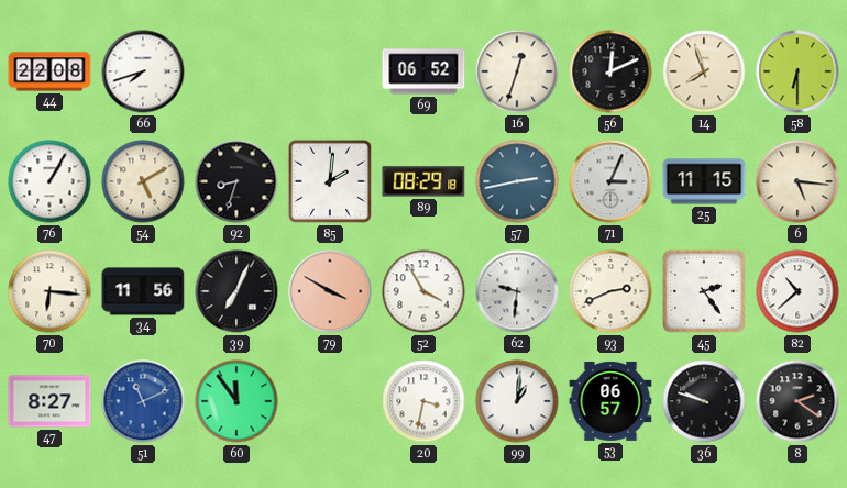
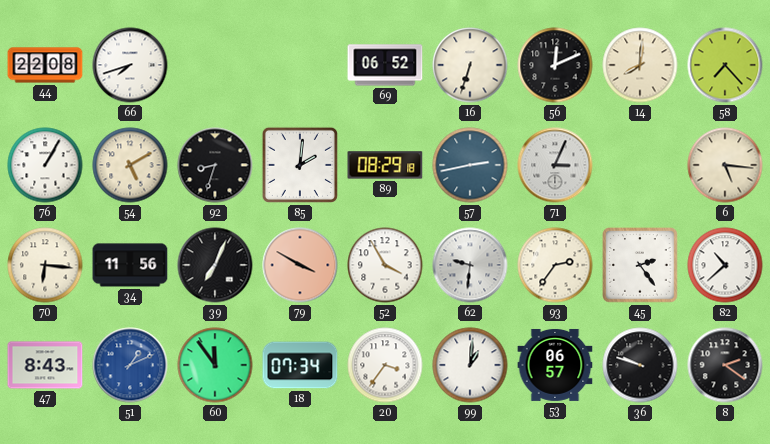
16: 12:33 -> 6:33
14: 7:57 -> 8:01
58: 6:30 -> 7:23
25: 11:15 -> none
93: 2:41 -> 2:36
47: 8:27 -> 8:43
51: 11:11 -> 1:11
18: none -> 07:34
20: 3:32 -> 3:36
